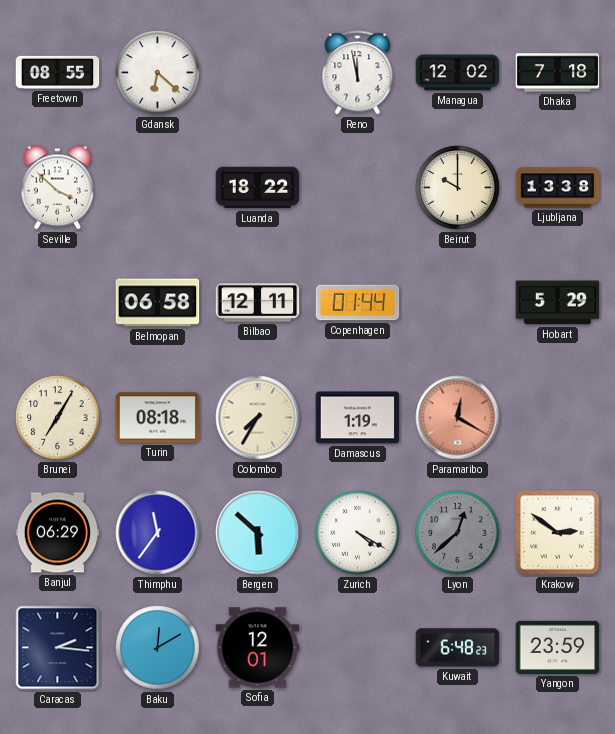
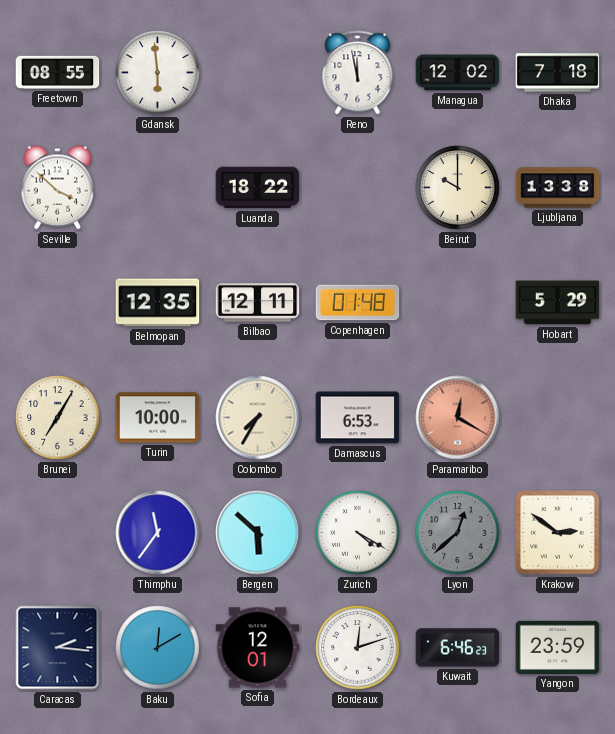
Gdansk: 6:22 -> 5:59
Belmopan: 06:58 -> 12:35
Copenhagen: 01:44 -> 01:48
Turin: 08:18 -> 10:00
Damascus: 1:19 -> 6:53
Banjul: 06:29 -> none
Bordeaux: none -> 12:12
Kuwait: 6:48 -> 6:46
